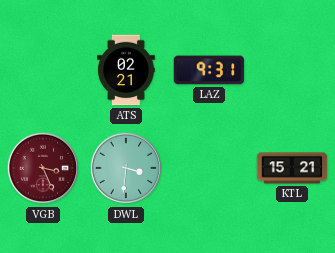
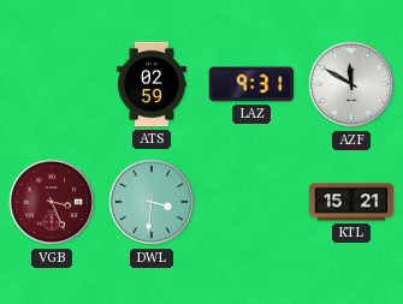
ATS: 02:21 -> 02:59
AZF: none -> 11:50
